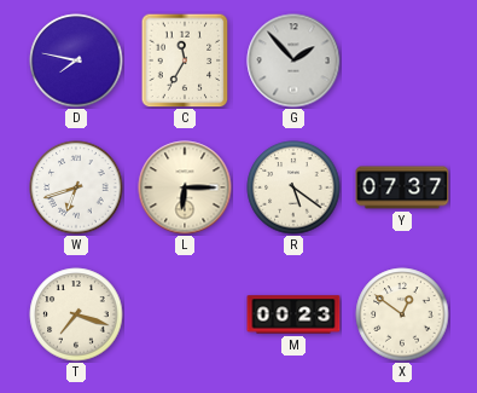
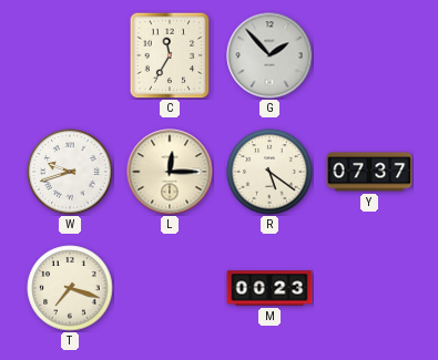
D: 7:47 -> none
W: 6:42 -> 9:42
L: 6:15 -> 12:15
X: 12:51 -> none
